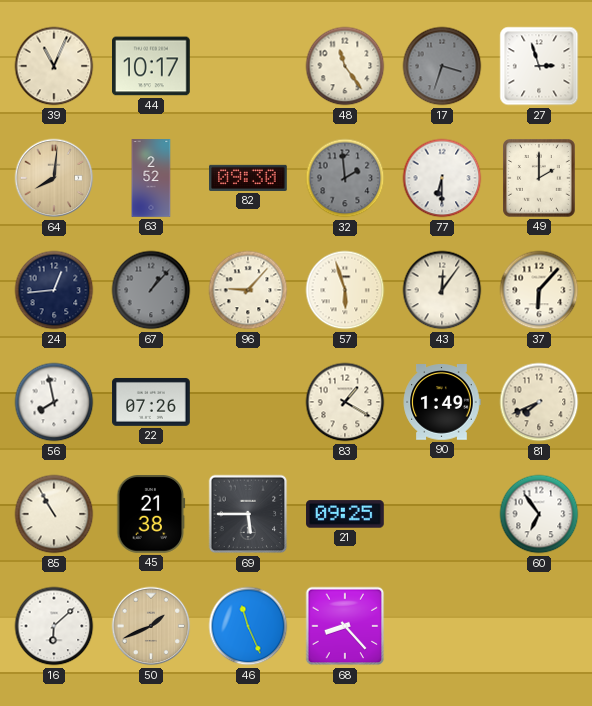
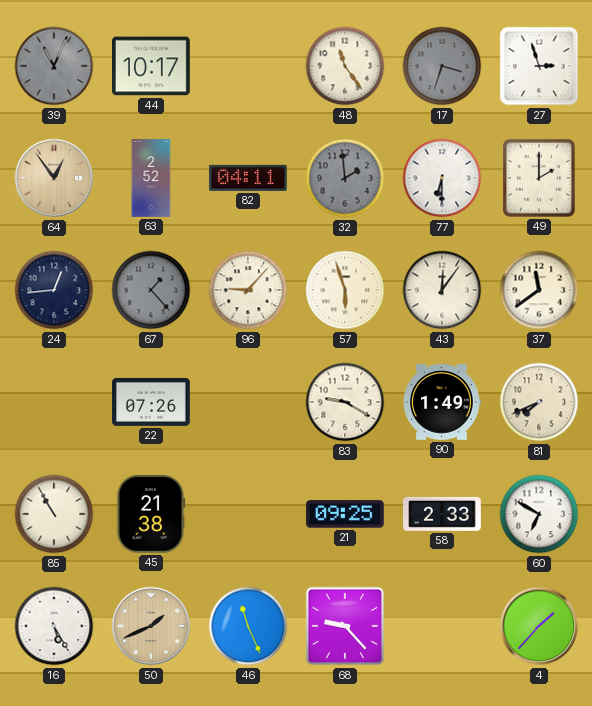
39 dial: cream -> grey
64: 8:01 -> 12:54
82: 09:30 -> 04:11
67: 1:07 -> 1:23
37: 6:07 -> 11:39
56: 7:58 -> none
83: 1:20 -> 9:20
69: 5:45 -> none
58: none -> 2:33
60: 6:54 -> 6:50
16: 6:08 -> 5:25
68: 8:23 -> 9:23
4: none -> 1:37
